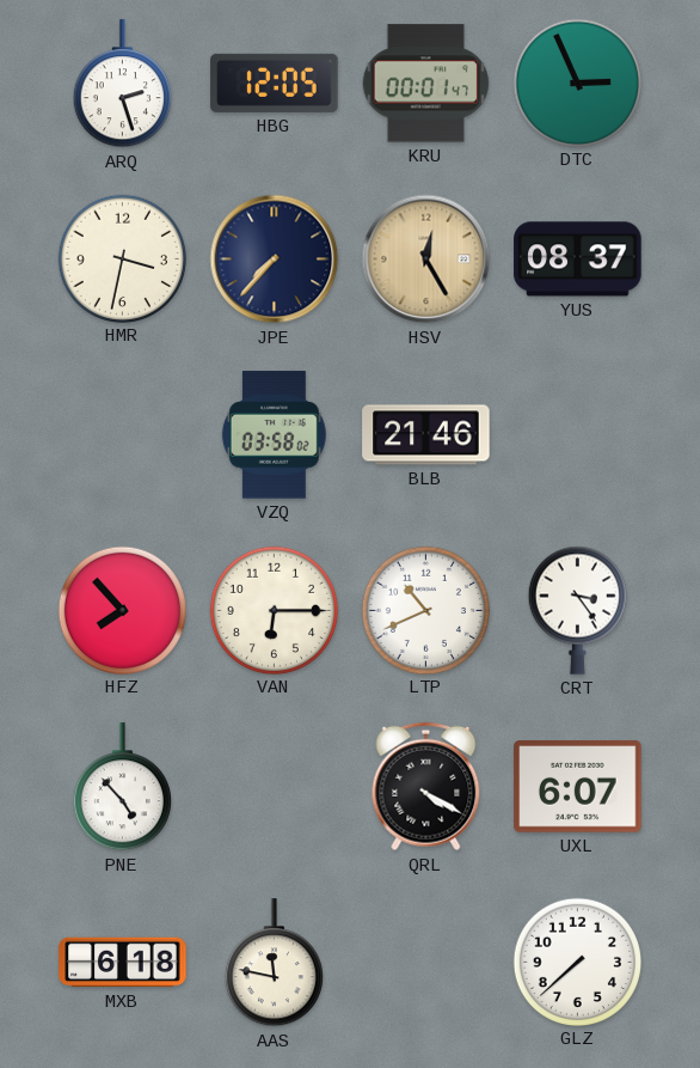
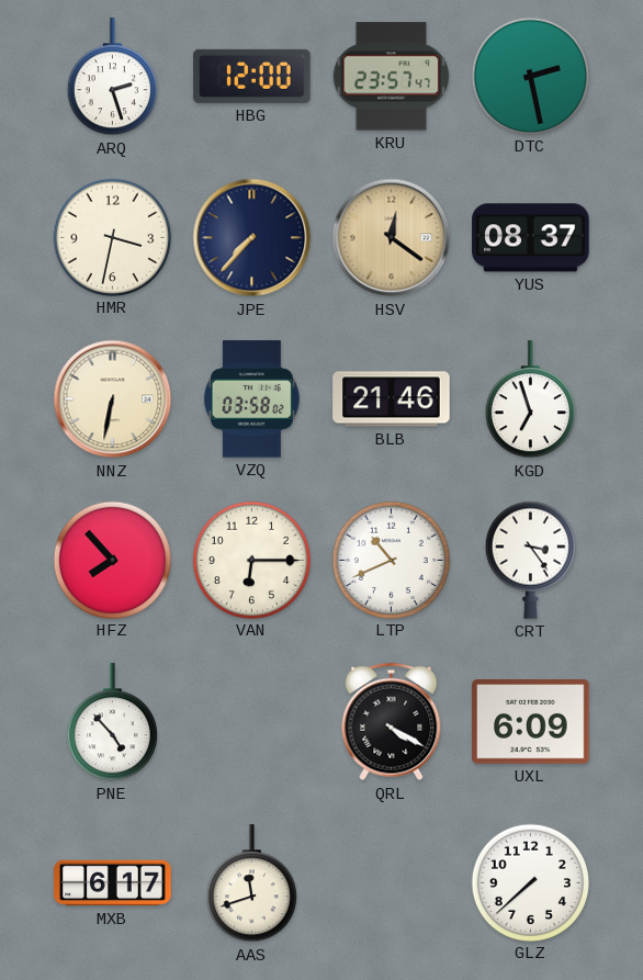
HBG: 12:05 -> 12:00
KRU: 00:01 -> 23:57
DTC: 2:56 -> 2:28
HSV: 12:25 -> 12:21
NNZ: none -> 6:32
KGD: none -> 6:57
UXL: 6:07 -> 6:09
MXB: 6:18 -> 6:17
AAS: 11:47 -> 11:42
